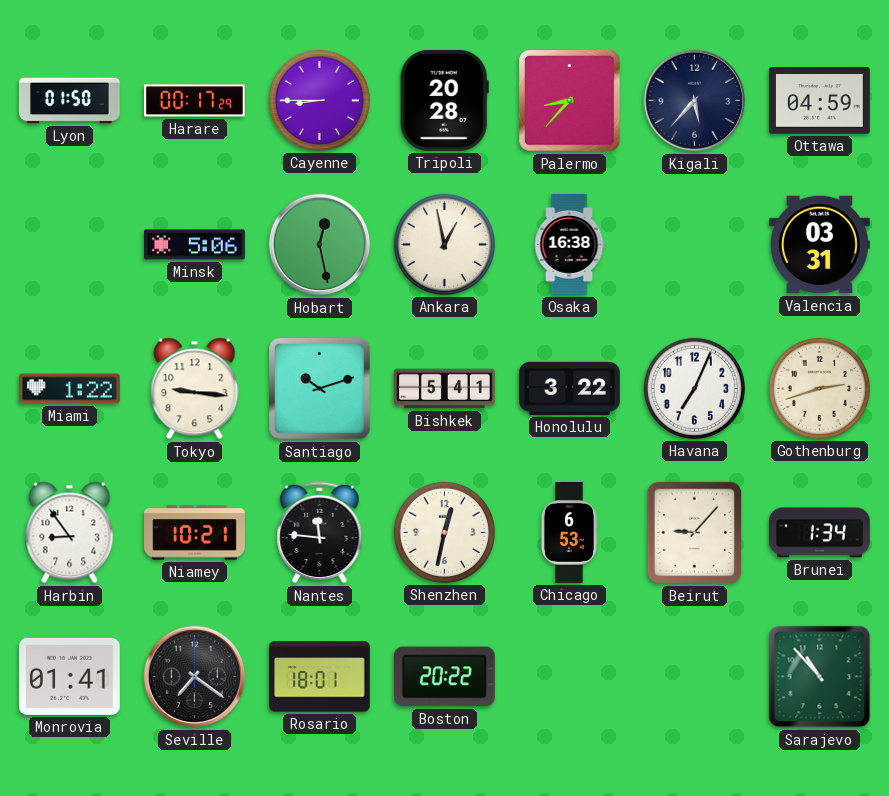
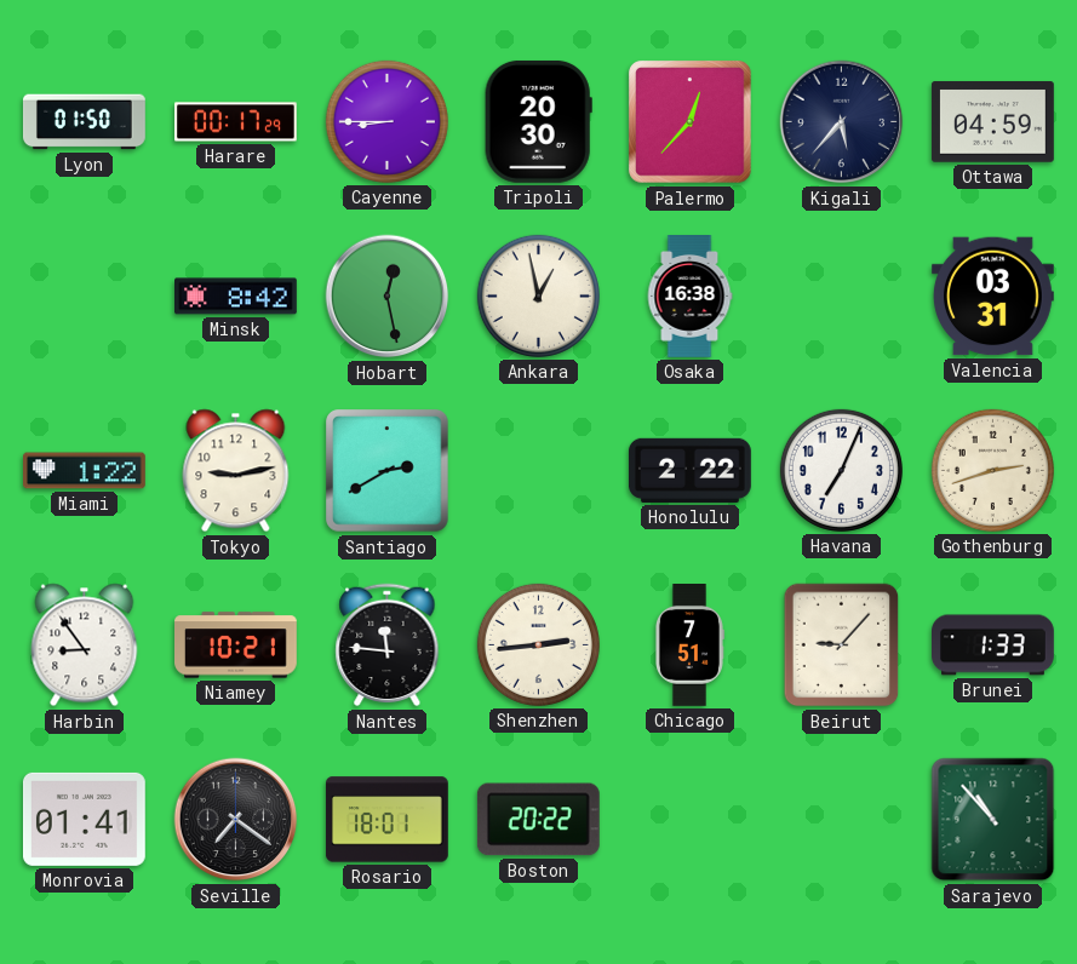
Tripoli: 20:28 -> 20:30
Palermo: 8:37 -> 12:37
Minsk: 5:06 -> 8:42
Tokyo: 9:16 -> 9:13
Santiago: 10:12 -> 2:40
Bishkek: 5:41 -> none
Honolulu: 3:22 -> 2:22
Shenzhen: 12:32 -> 2:44
Chicago: 6:53 -> 7:51
Brunei: 1:34 -> 1:33
